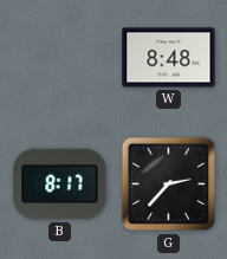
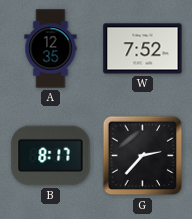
A: none -> 12:35
W: 8:48 -> 7:52
